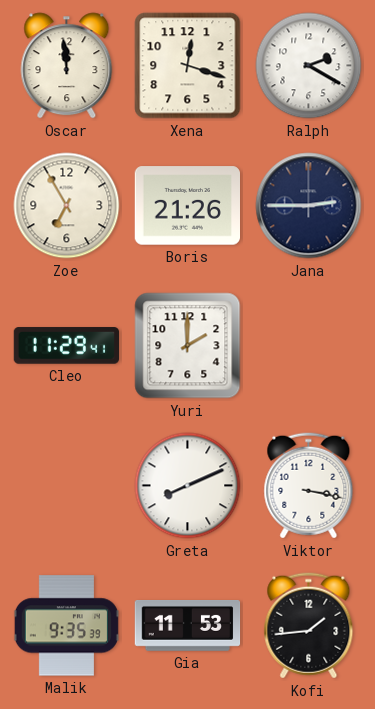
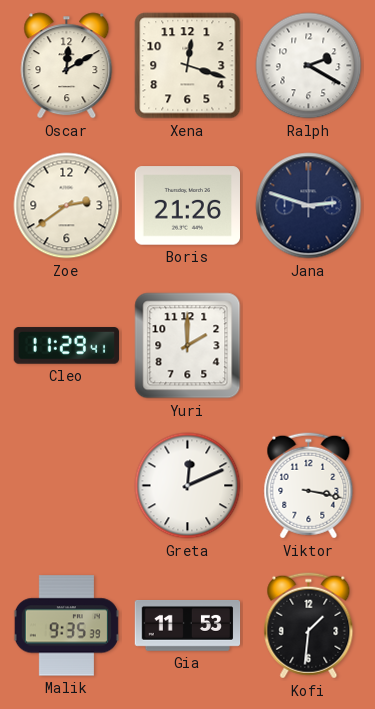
Oscar: 11:59 -> 12:10
Zoe: 6:55 -> 2:39
Jana: 2:45 -> 2:48
Greta: 8:11 -> 12:11
Kofi: 1:44 -> 1:31
